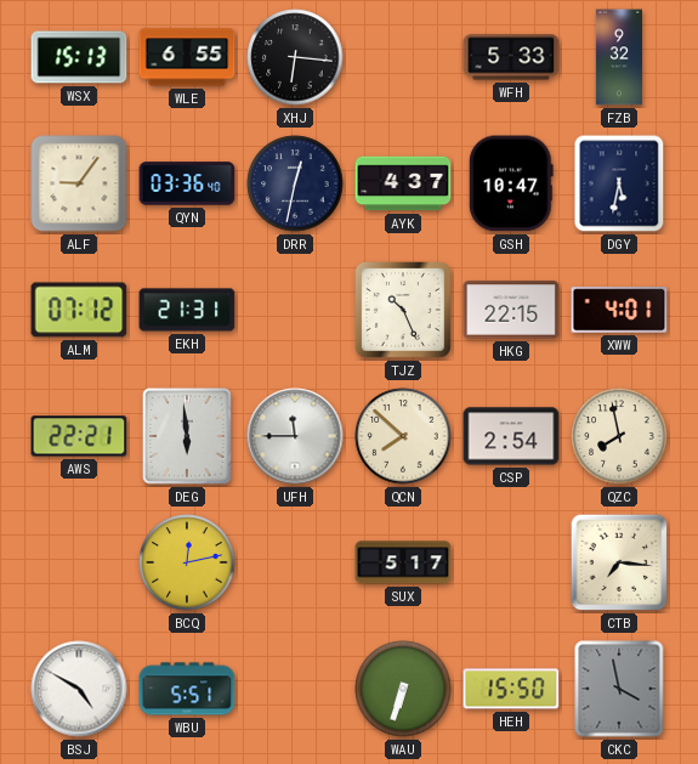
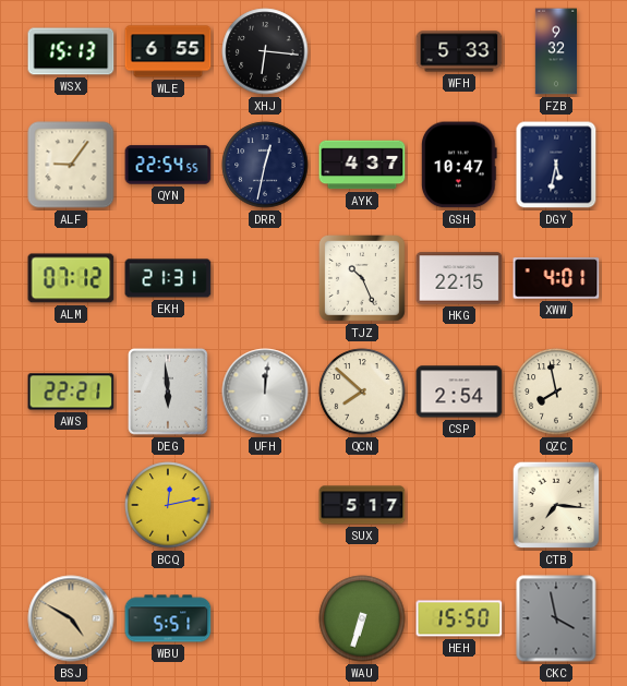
QYN: 03:36 -> 22:54
UFH: 11:45 -> 12:01
BSJ dial: white -> champagne
